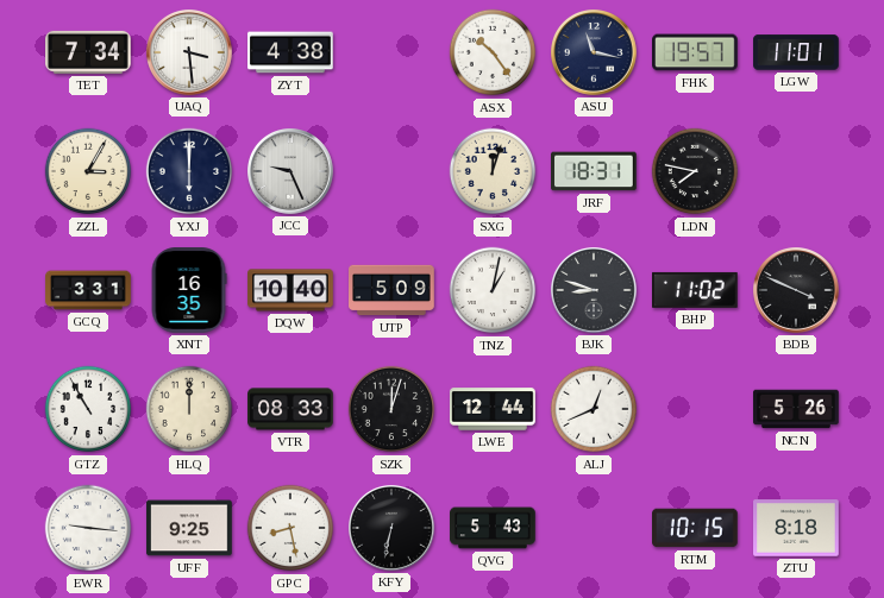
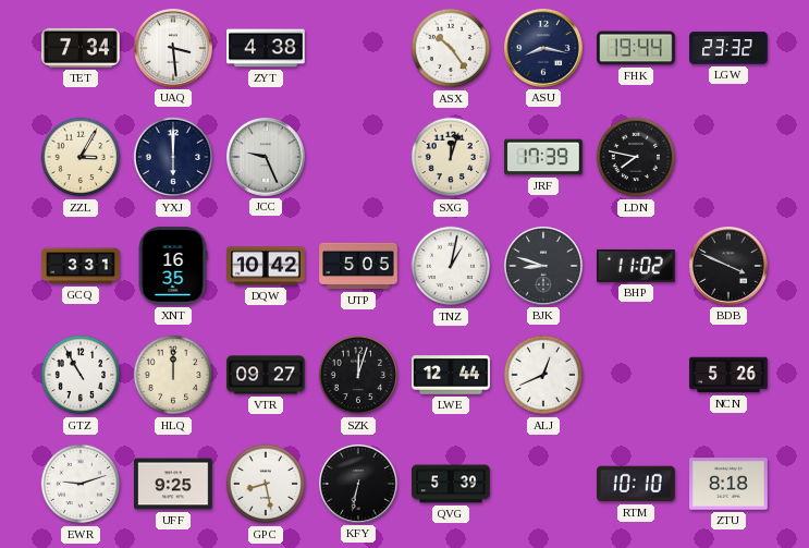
ASU: 11:17 -> 8:17
FHK: 19:57 -> 19:44
LGW: 11:01 -> 23:32
JRF: 18:31 -> 17:39
DQW: 10:40 -> 10:42
UTP: 5:09 -> 5:05
VTR: 08:33 -> 09:27
EWR: 9:16 -> 9:12
QVG: 5:43 -> 5:39
RTM: 10:15 -> 10:10
